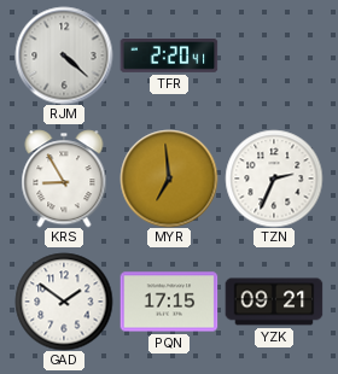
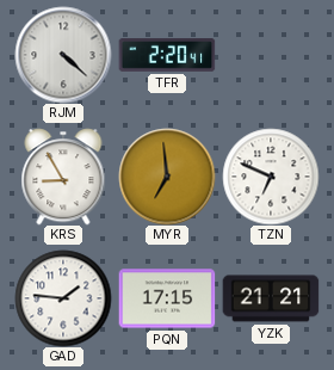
TZN: 2:34 -> 6:49
GAD: 1:51 -> 1:46
YZK: 09:21 -> 21:21
